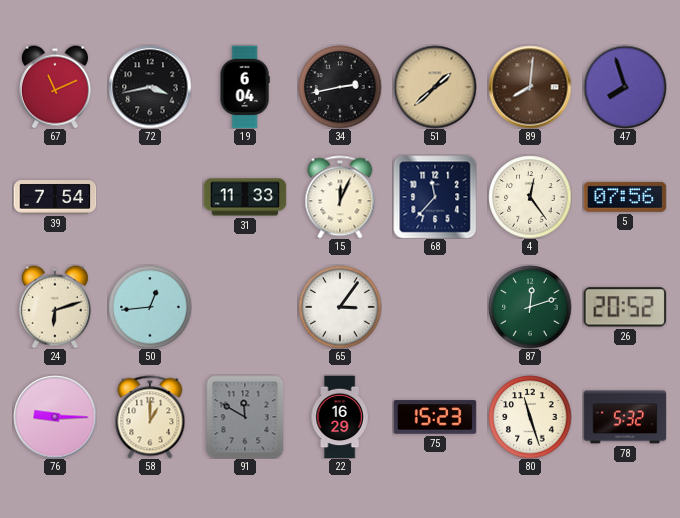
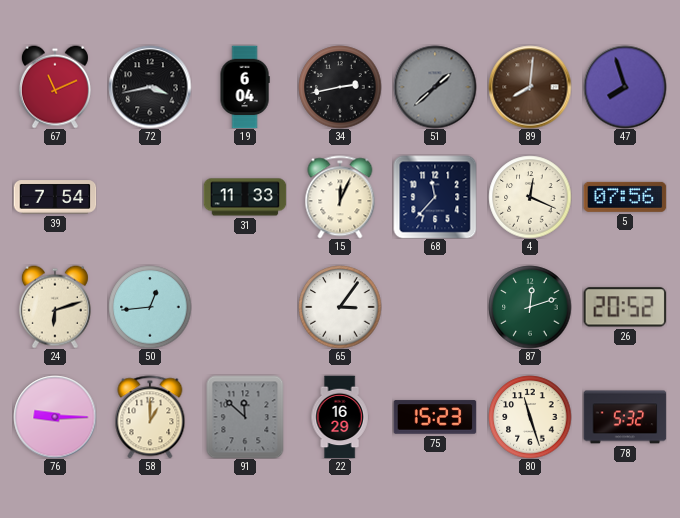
51 dial: champagne -> grey
4: 12:24 -> 12:19
91: 11:50 -> 11:52
